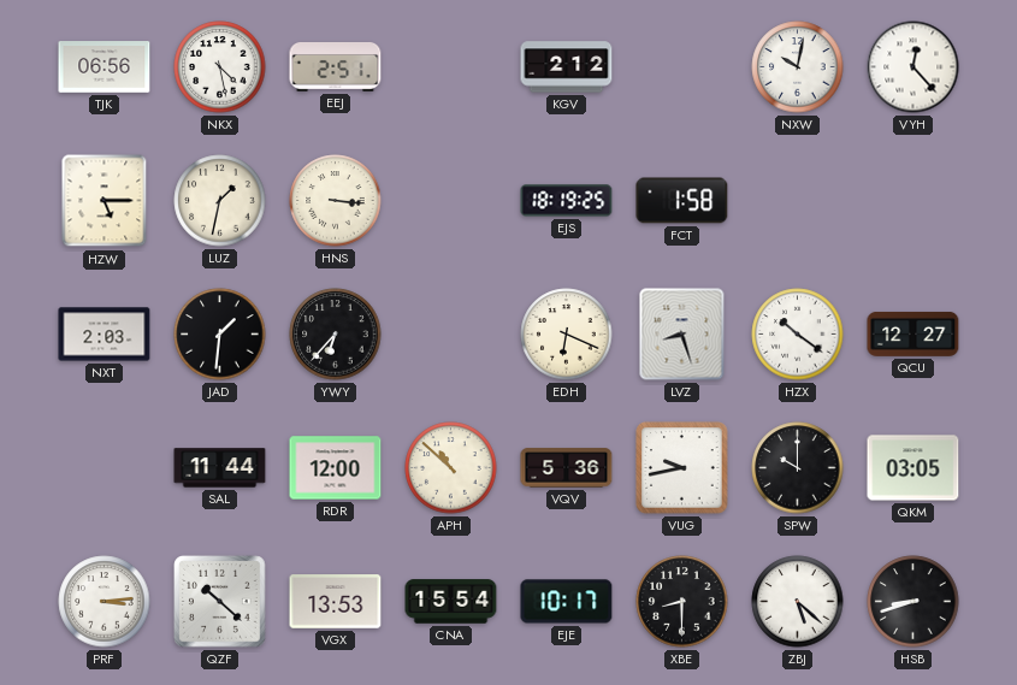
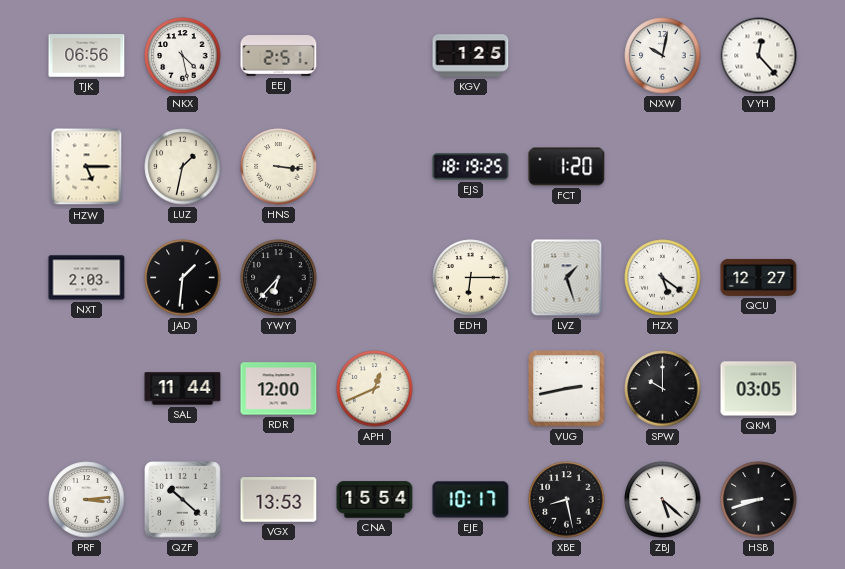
KGV: 2:12 -> 1:25
FCT: 1:58 -> 1:20
EDH: 6:19 -> 6:15
LVZ: 8:27 -> 1:27
HZX: 10:21 -> 5:21
APH: 10:52 -> 12:41
VQV: 5:36 -> none
VUG: 9:43 -> 2:43
XBE: 8:30 -> 8:28
